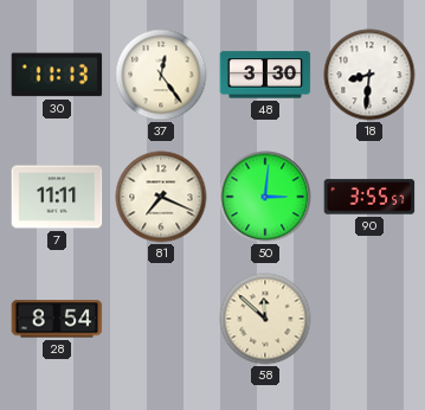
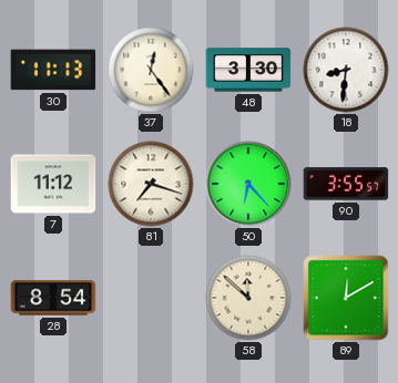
7: 11:11 -> 11:12
81: 7:19 -> 7:18
50: 3:01 -> 6:23
89: none -> 12:10
